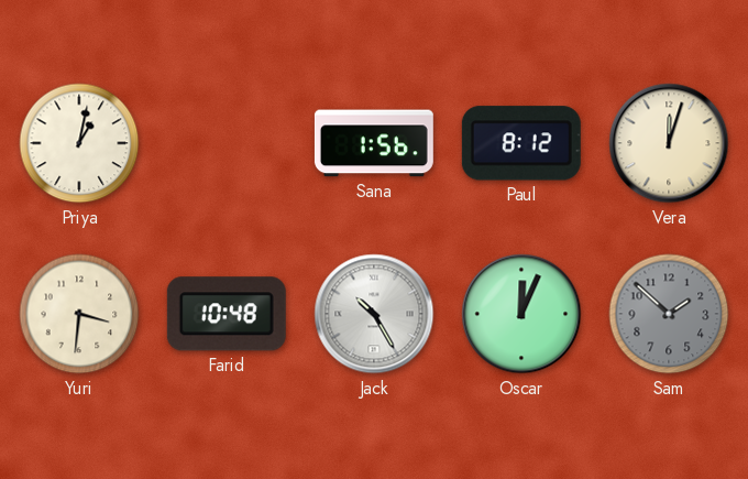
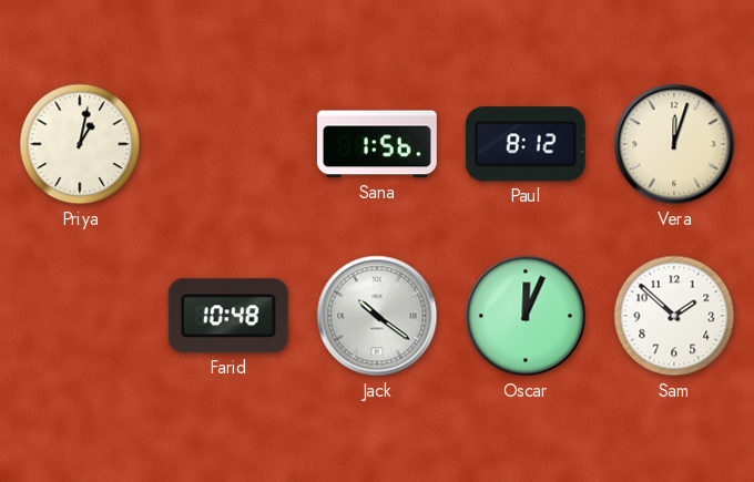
Yuri: 3:31 -> none
Jack: 10:25 -> 10:21
Sam dial: grey -> white
